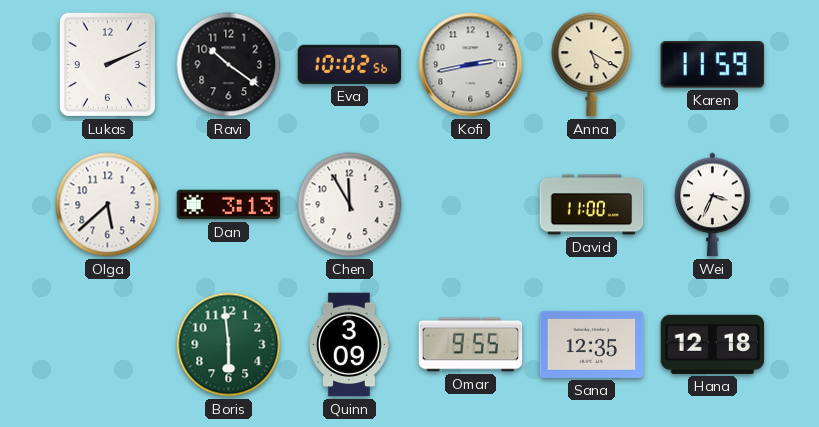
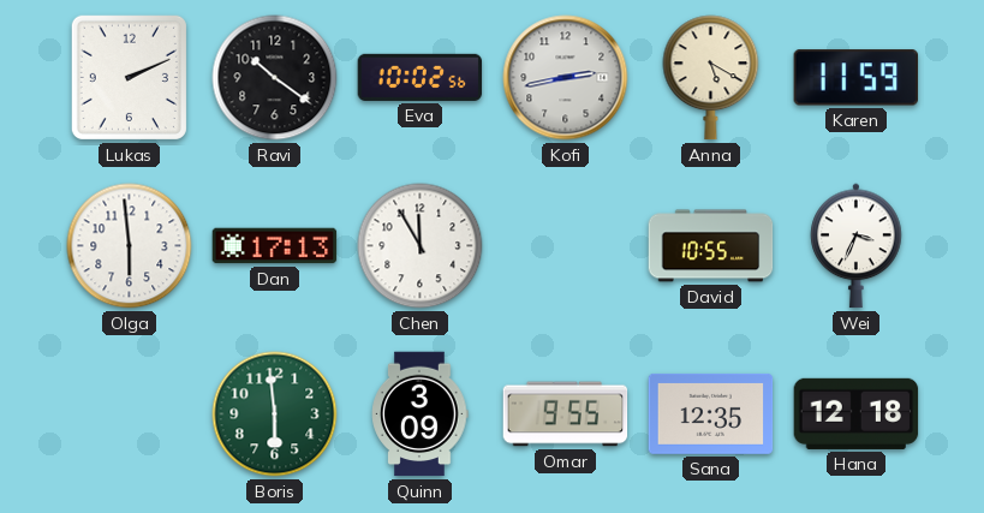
Olga: 5:38 -> 5:59
Dan: 3:13 -> 17:13
David: 11:00 -> 10:55
